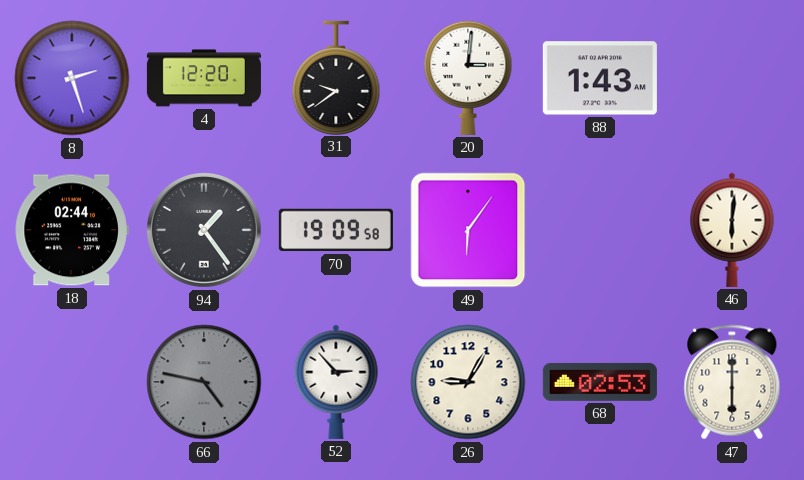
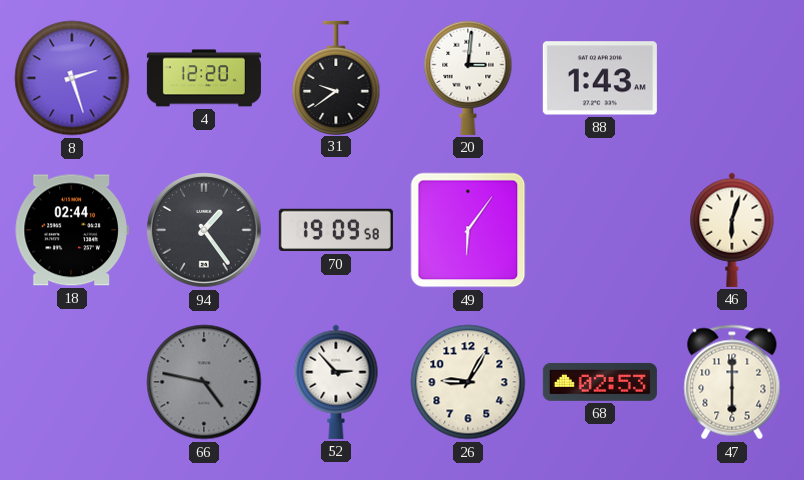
46: 6:01 -> 6:03
